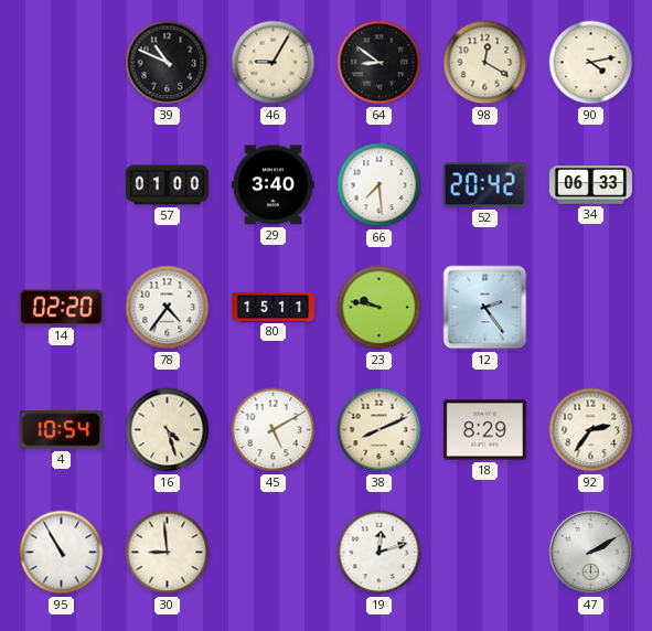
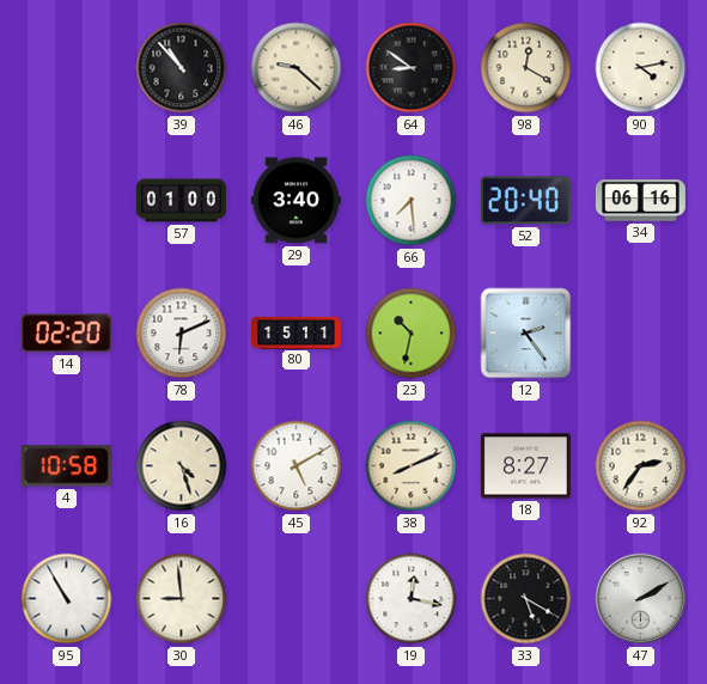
39: 10:49 -> 10:53
46: 9:05 -> 9:22
52: 20:42 -> 20:40
34: 06:33 -> 06:16
78: 4:36 -> 6:11
23: 9:47 -> 10:32
4: 10:54 -> 10:58
18: 8:29 -> 8:27
19: 12:12 -> 12:17
33: none -> 5:20
